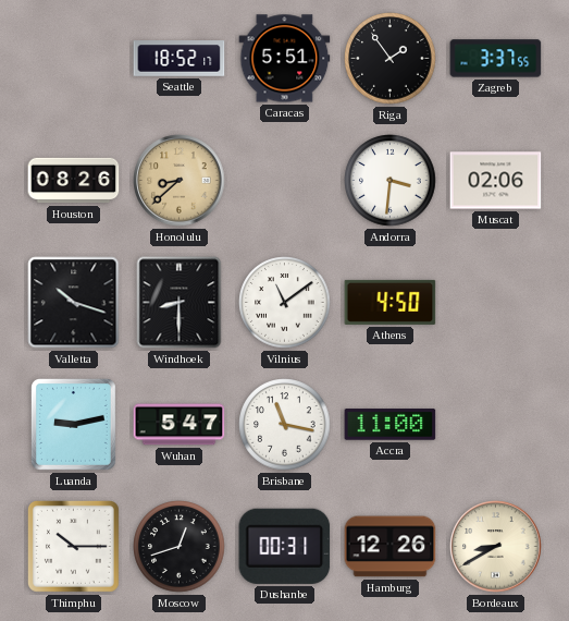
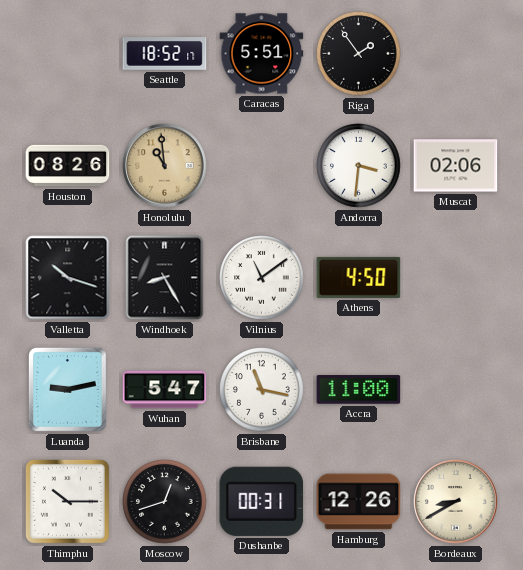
Zagreb: 3:37 -> none
Honolulu: 8:38 -> 10:59
Windhoek: 8:30 -> 8:25
